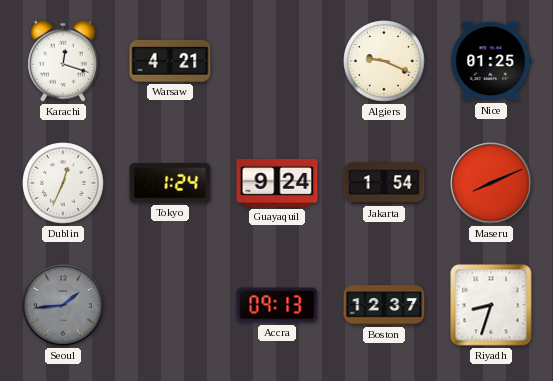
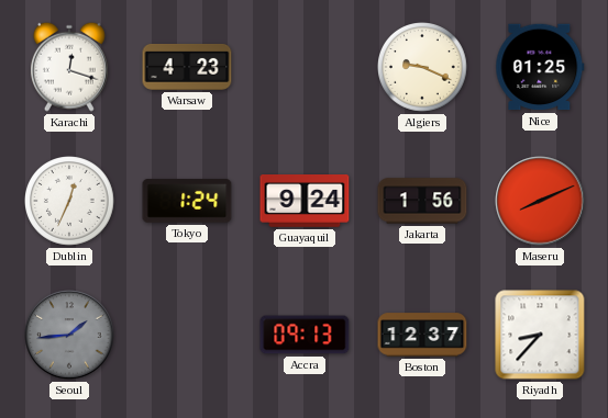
Warsaw: 4:21 -> 4:23
Jakarta: 1:54 -> 1:56
Riyadh: 8:33 -> 8:37
